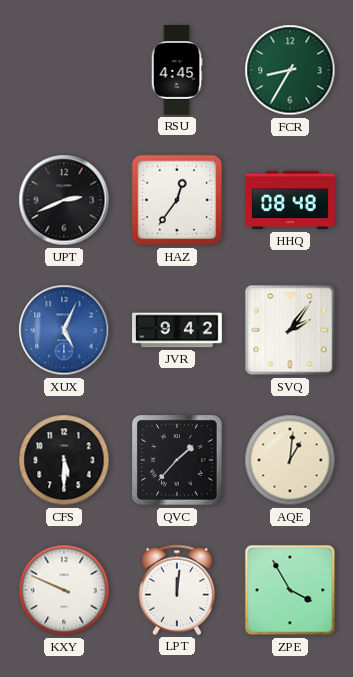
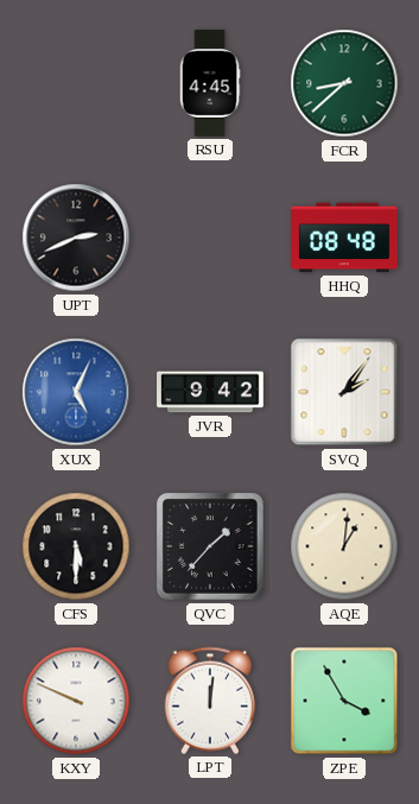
FCR: 8:35 -> 8:38
HAZ: 12:36 -> none
